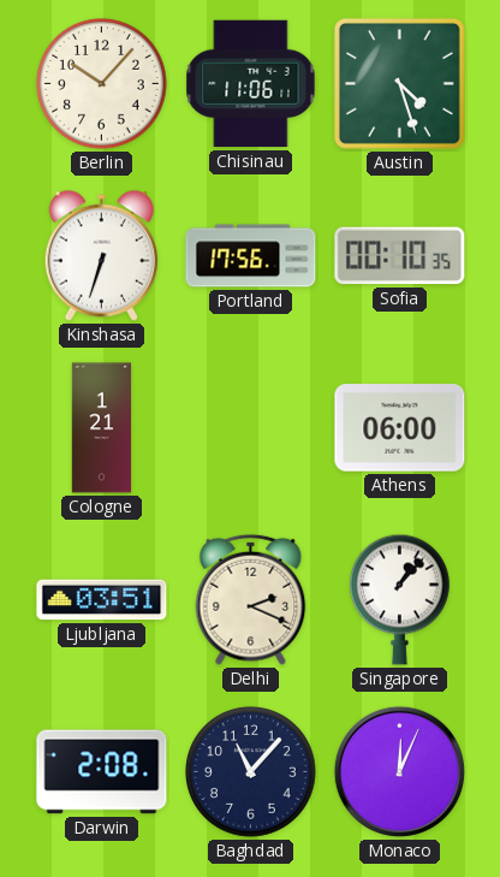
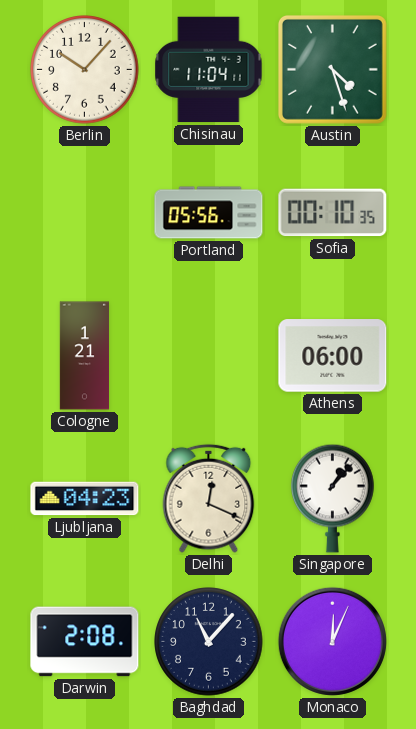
Chisinau: 11:06 -> 11:04
Kinshasa: 6:33 -> none
Portland: 17:56 -> 05:56
Ljubljana: 03:51 -> 04:23
Delhi: 2:19 -> 12:19
